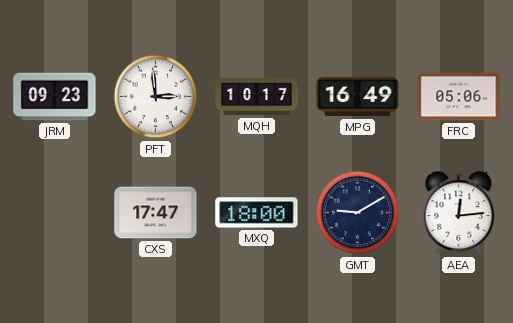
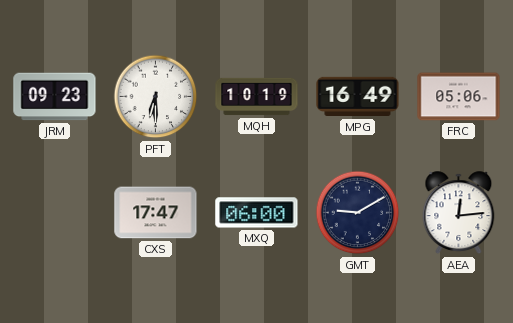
PFT: 2:59 -> 6:30
MQH: 10:17 -> 10:19
MXQ: 18:00 -> 06:00
